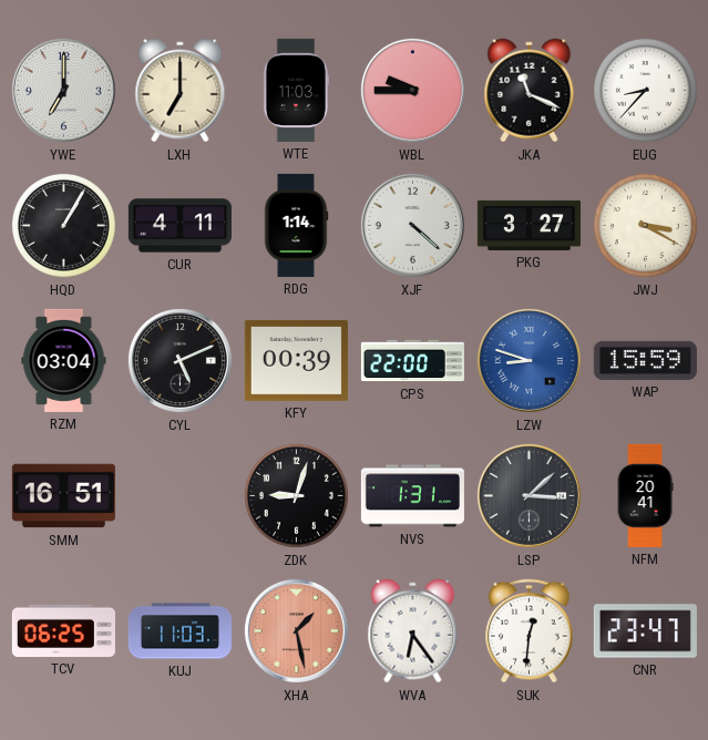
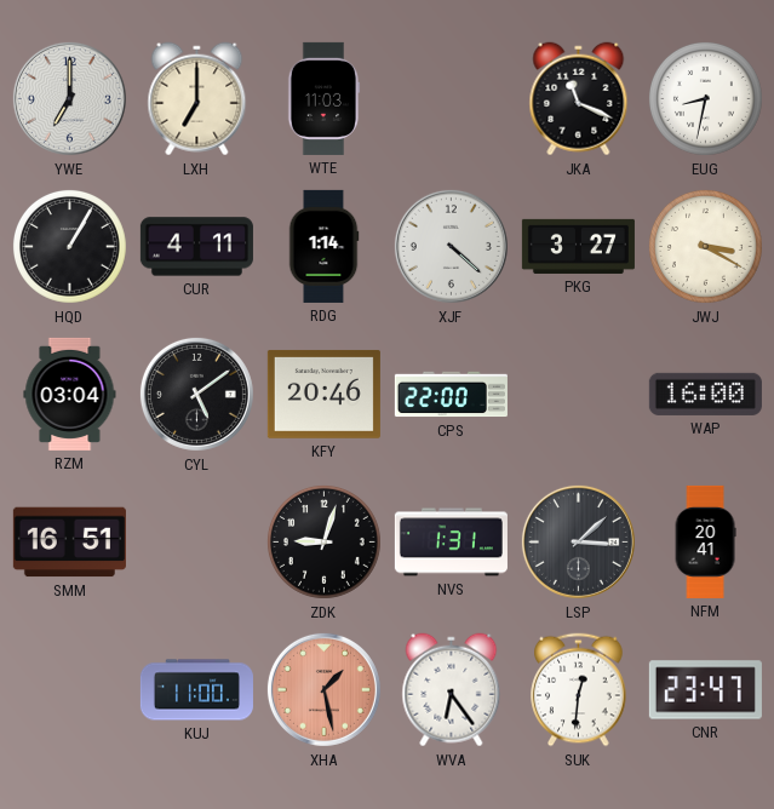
WBL: 9:45 -> none
EUG: 8:37 -> 8:32
CYL: 5:11 -> 5:09
KFY: 00:39 -> 20:46
LZW: 8:48 -> none
WAP: 15:59 -> 16:00
TCV: 06:25 -> none
KUJ: 11:03 -> 11:00
